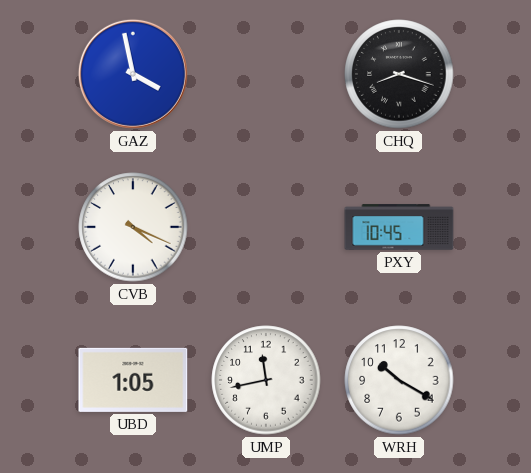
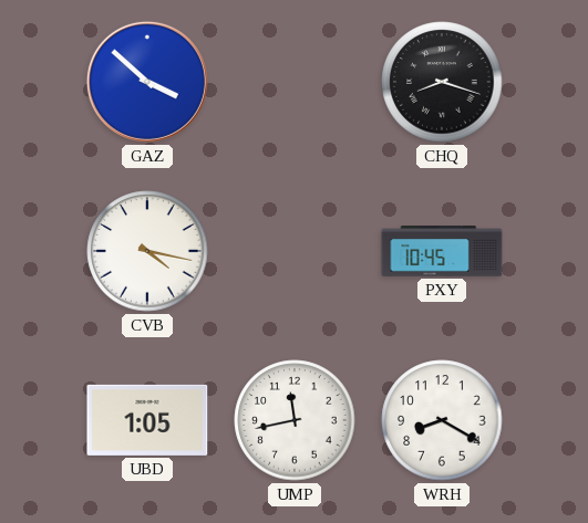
GAZ: 3:58 -> 3:52
CVB: 4:19 -> 4:17
WRH: 10:20 -> 8:20
